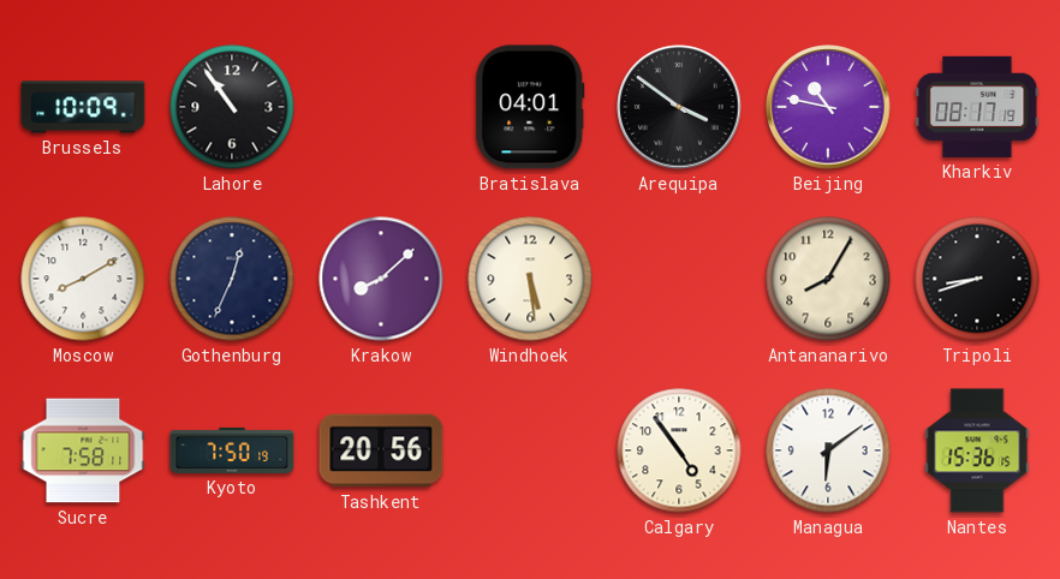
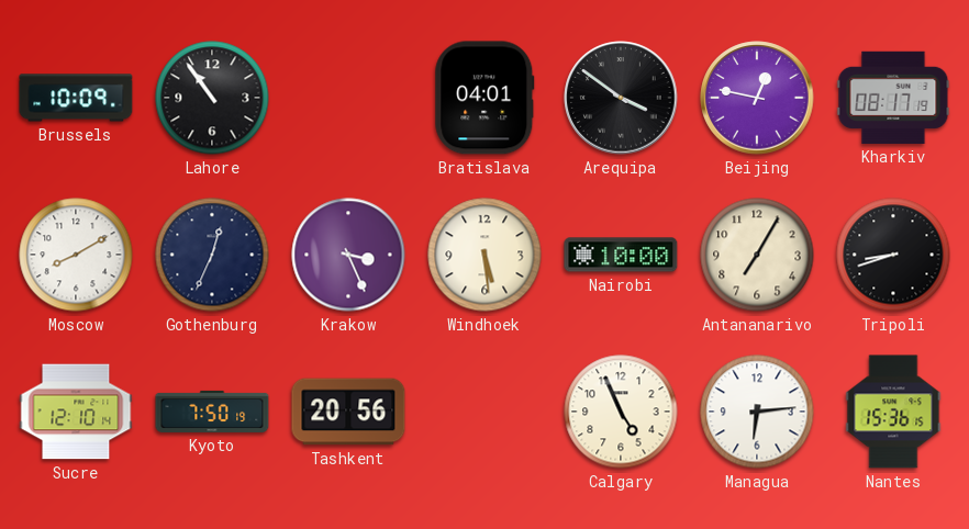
Beijing: 10:47 -> 12:47
Krakow: 8:08 -> 3:26
Nairobi: none -> 10:00
Antananarivo: 8:05 -> 7:05
Sucre: 7:58 -> 12:10
Calgary: 4:54 -> 4:56
Managua: 6:09 -> 6:14
